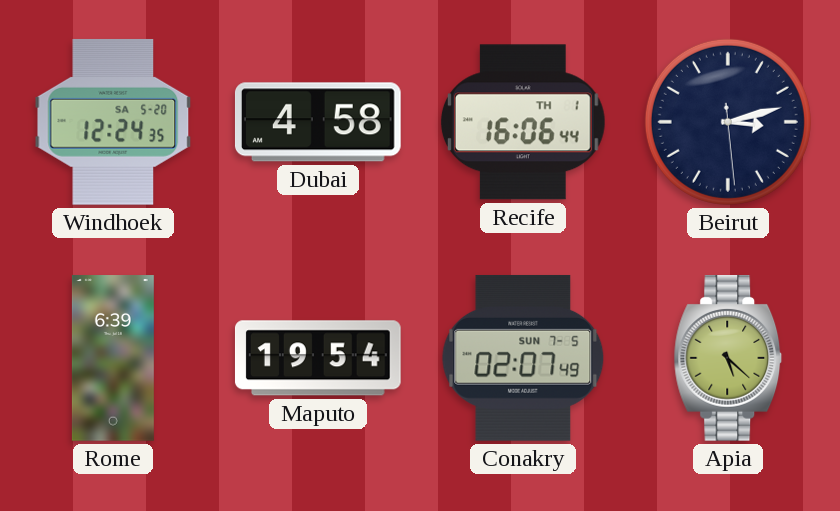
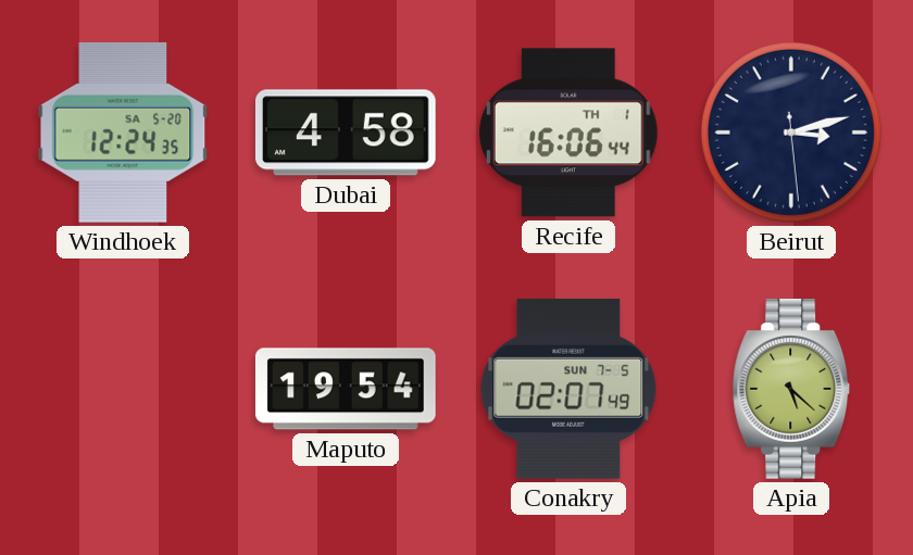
Rome: 6:39 -> none
